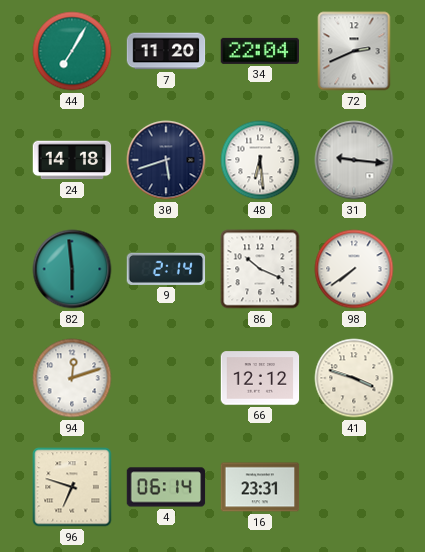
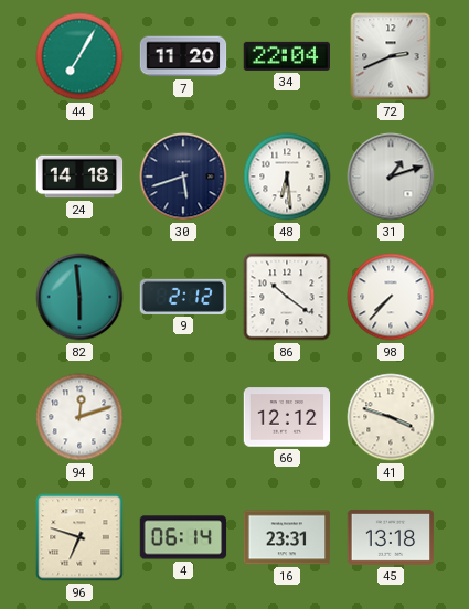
31: 9:16 -> 1:12
9: 2:14 -> 2:12
86: 10:19 -> 10:21
98: 7:39 -> 7:37
45: none -> 13:18
